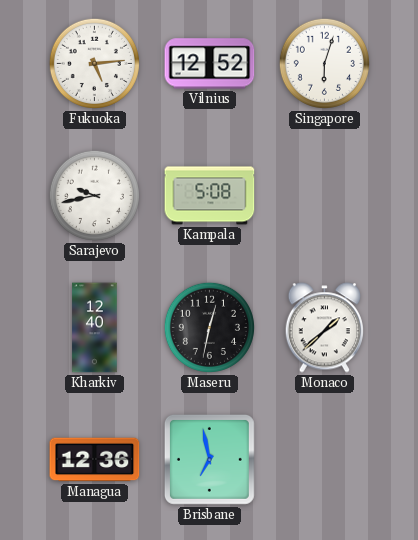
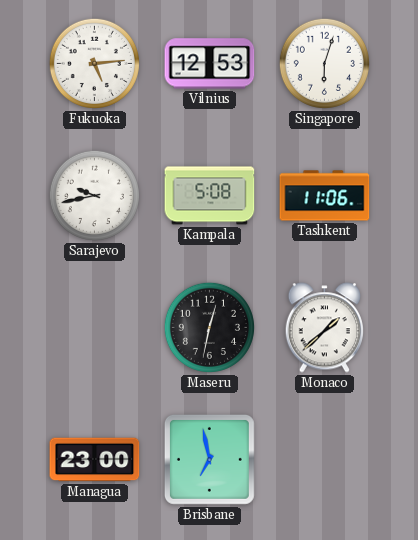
Vilnius: 12:52 -> 12:53
Tashkent: none -> 11:06
Kharkiv: 12:40 -> none
Managua: 12:36 -> 23:00
